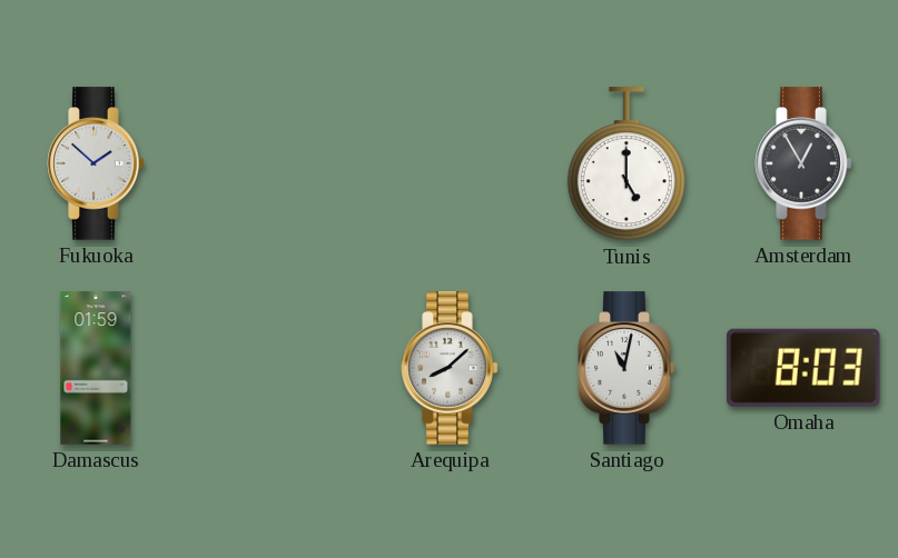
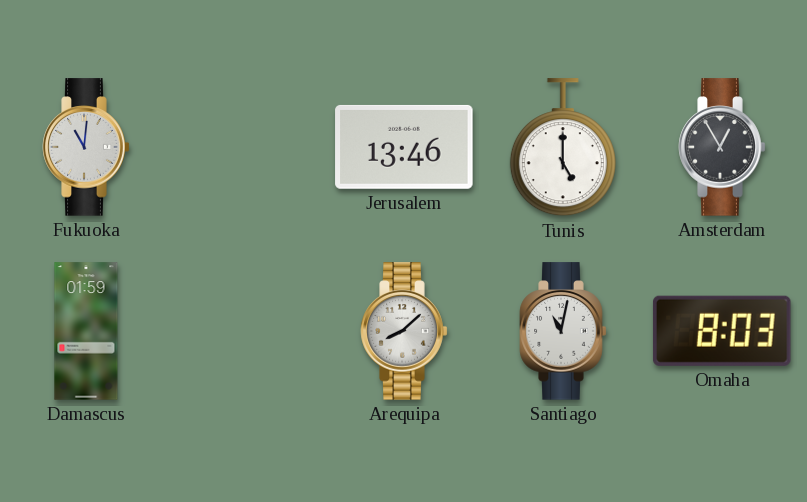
Fukuoka: 1:52 -> 11:01
Jerusalem: none -> 13:46
